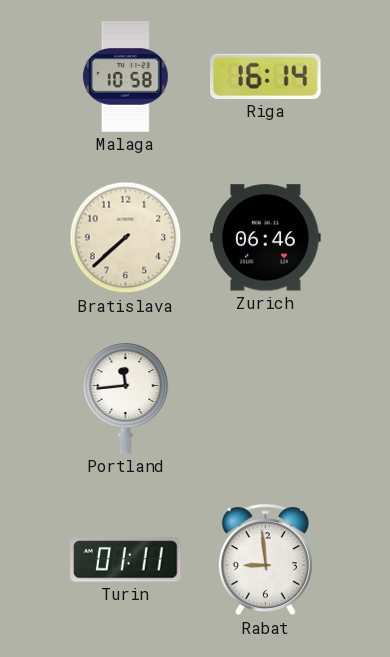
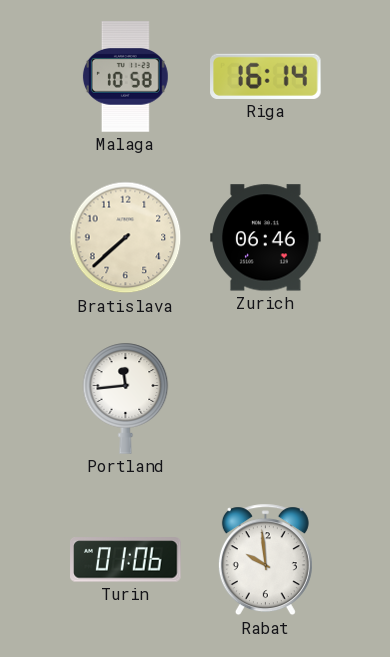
Turin: 01:11 -> 01:06
Rabat: 8:59 -> 9:59
